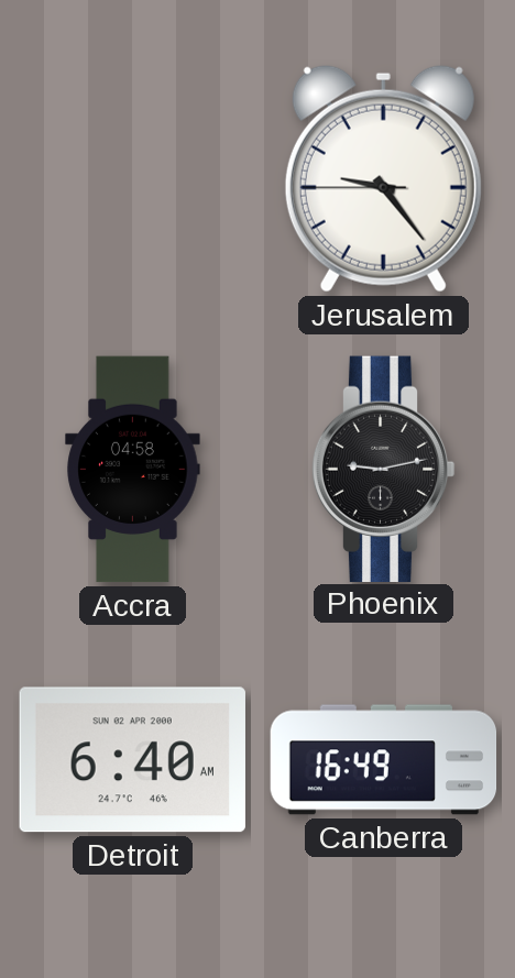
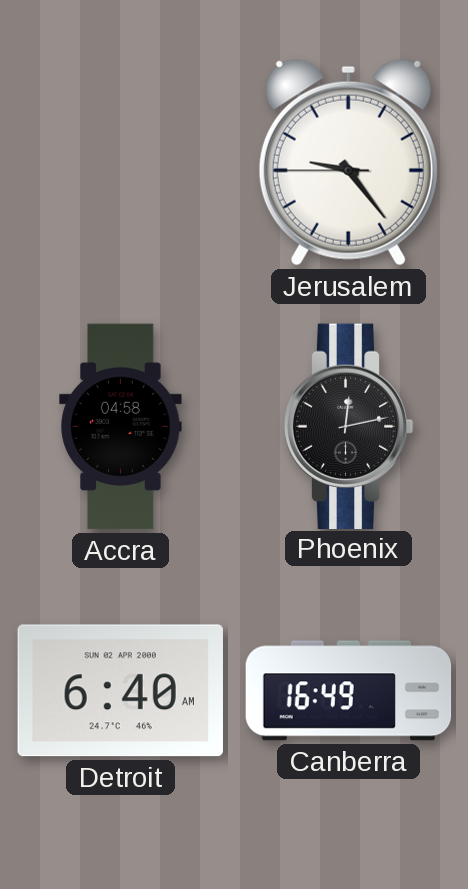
Phoenix: 9:13 -> 12:13
